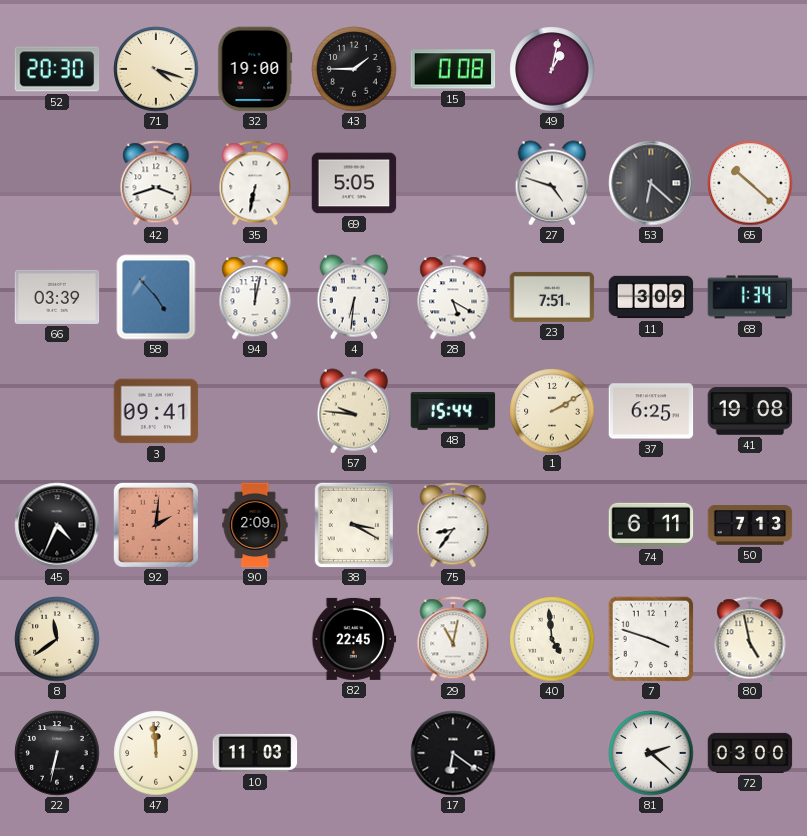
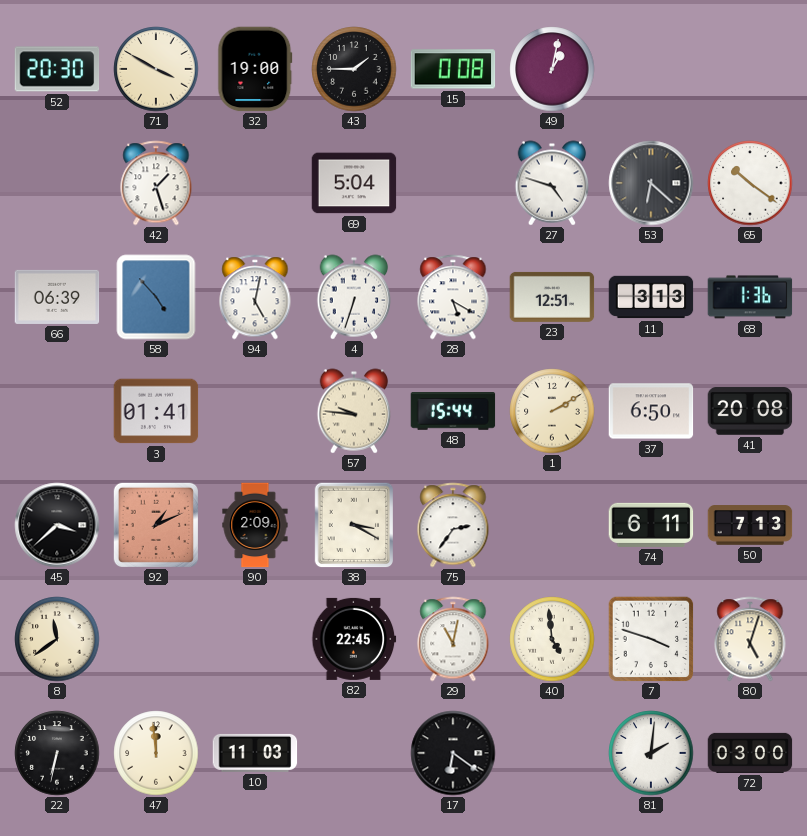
71: 4:18 -> 3:50
42: 3:42 -> 1:27
35: 6:32 -> none
69: 5:05 -> 5:04
65: 10:22 -> 10:21
66: 03:39 -> 06:39
94: 12:02 -> 5:02
4: 6:31 -> 6:33
23: 7:51 -> 12:51
11: 3:09 -> 3:13
68: 1:34 -> 1:36
3: 09:41 -> 01:41
37: 6:25 -> 6:50
41: 19:08 -> 20:08
45: 4:34 -> 3:38
92: 2:01 -> 1:11
75: 8:36 -> 2:36
80: 4:58 -> 5:03
81: 2:22 -> 2:01
